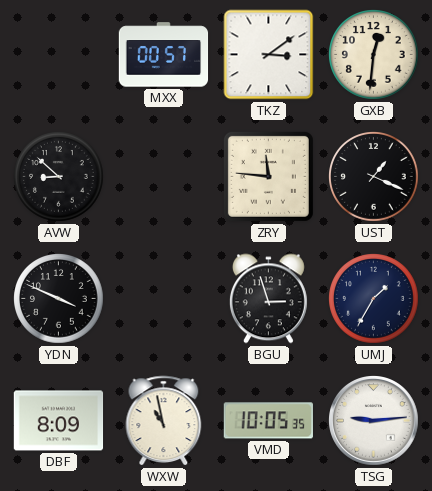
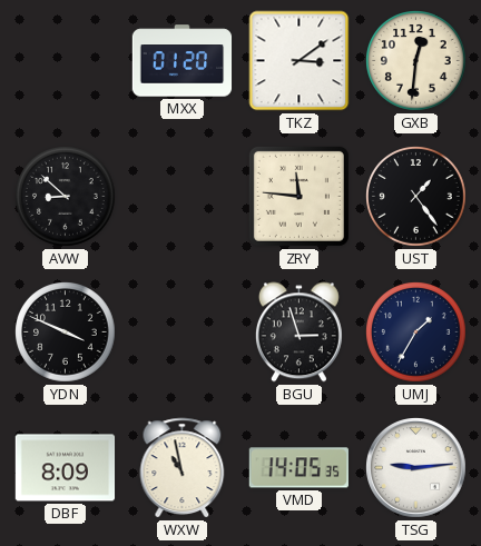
MXX: 00:57 -> 01:20
UST: 1:19 -> 1:24
VMD: 10:05 -> 14:05
